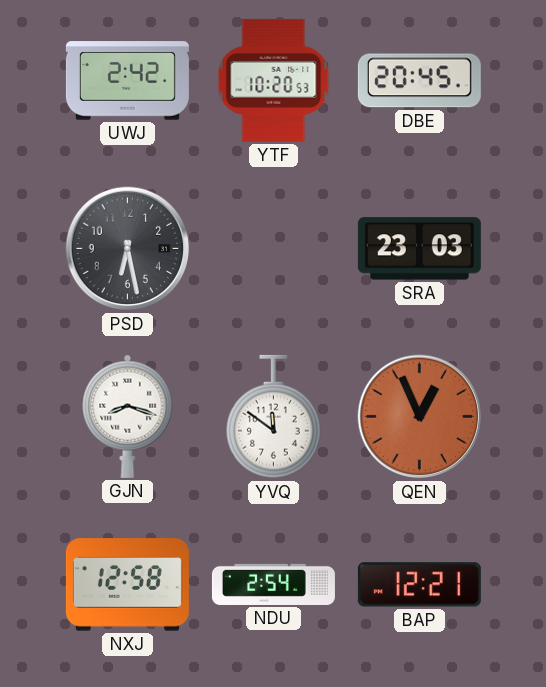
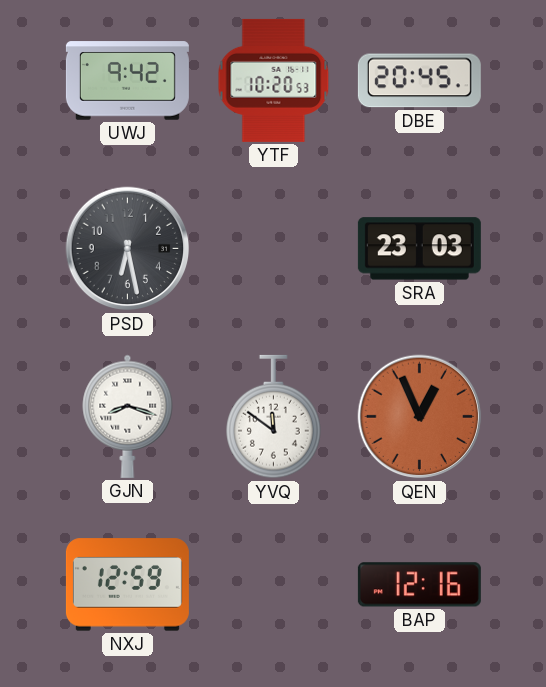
UWJ: 2:42 -> 9:42
NXJ: 12:58 -> 12:59
NDU: 2:54 -> none
BAP: 12:21 -> 12:16
